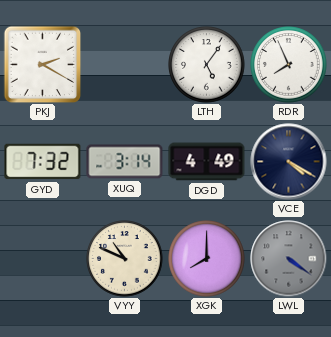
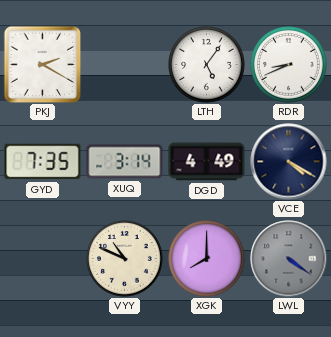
RDR: 7:56 -> 8:41
GYD: 7:32 -> 7:35
